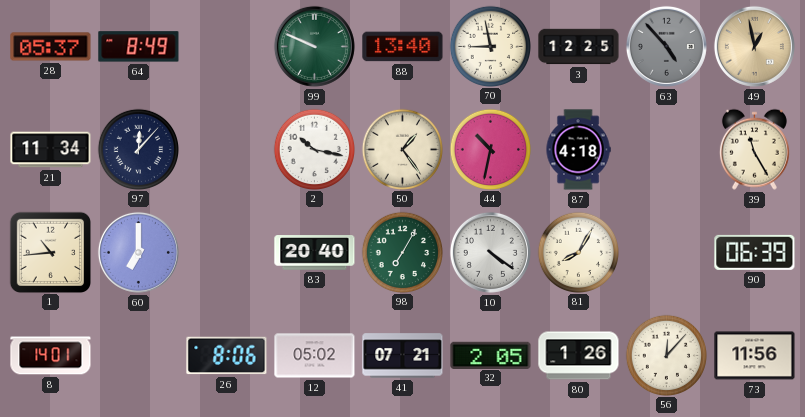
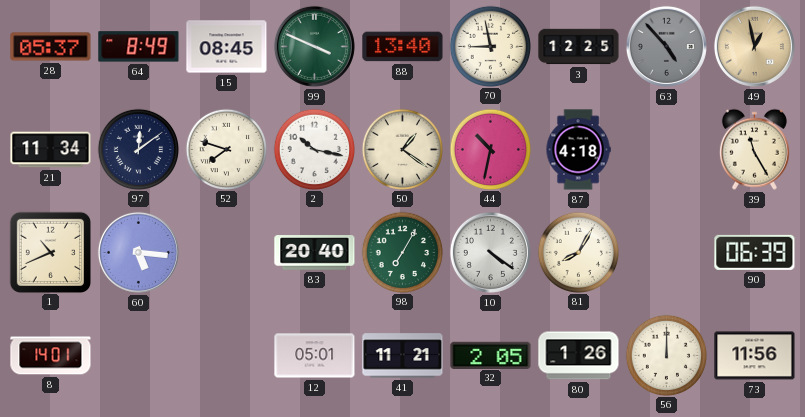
15: none -> 08:45
99: 9:49 -> 3:49
97: 12:07 -> 12:09
52: none -> 7:48
50: 1:24 -> 1:21
1: 10:44 -> 10:41
60: 7:00 -> 5:16
26: 8:06 -> none
12: 05:02 -> 05:01
41: 07:21 -> 11:21
56: 12:07 -> 12:00
